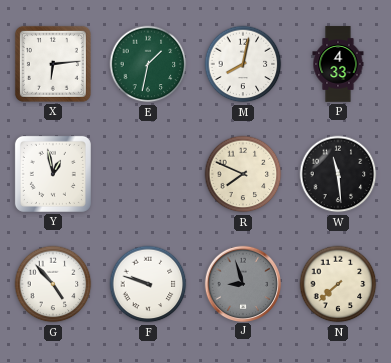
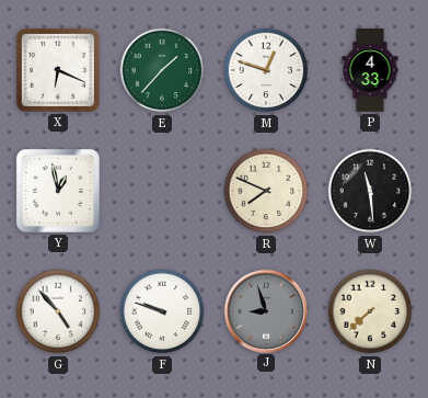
X: 6:14 -> 6:19
E: 1:32 -> 1:37
M: 8:02 -> 12:48
